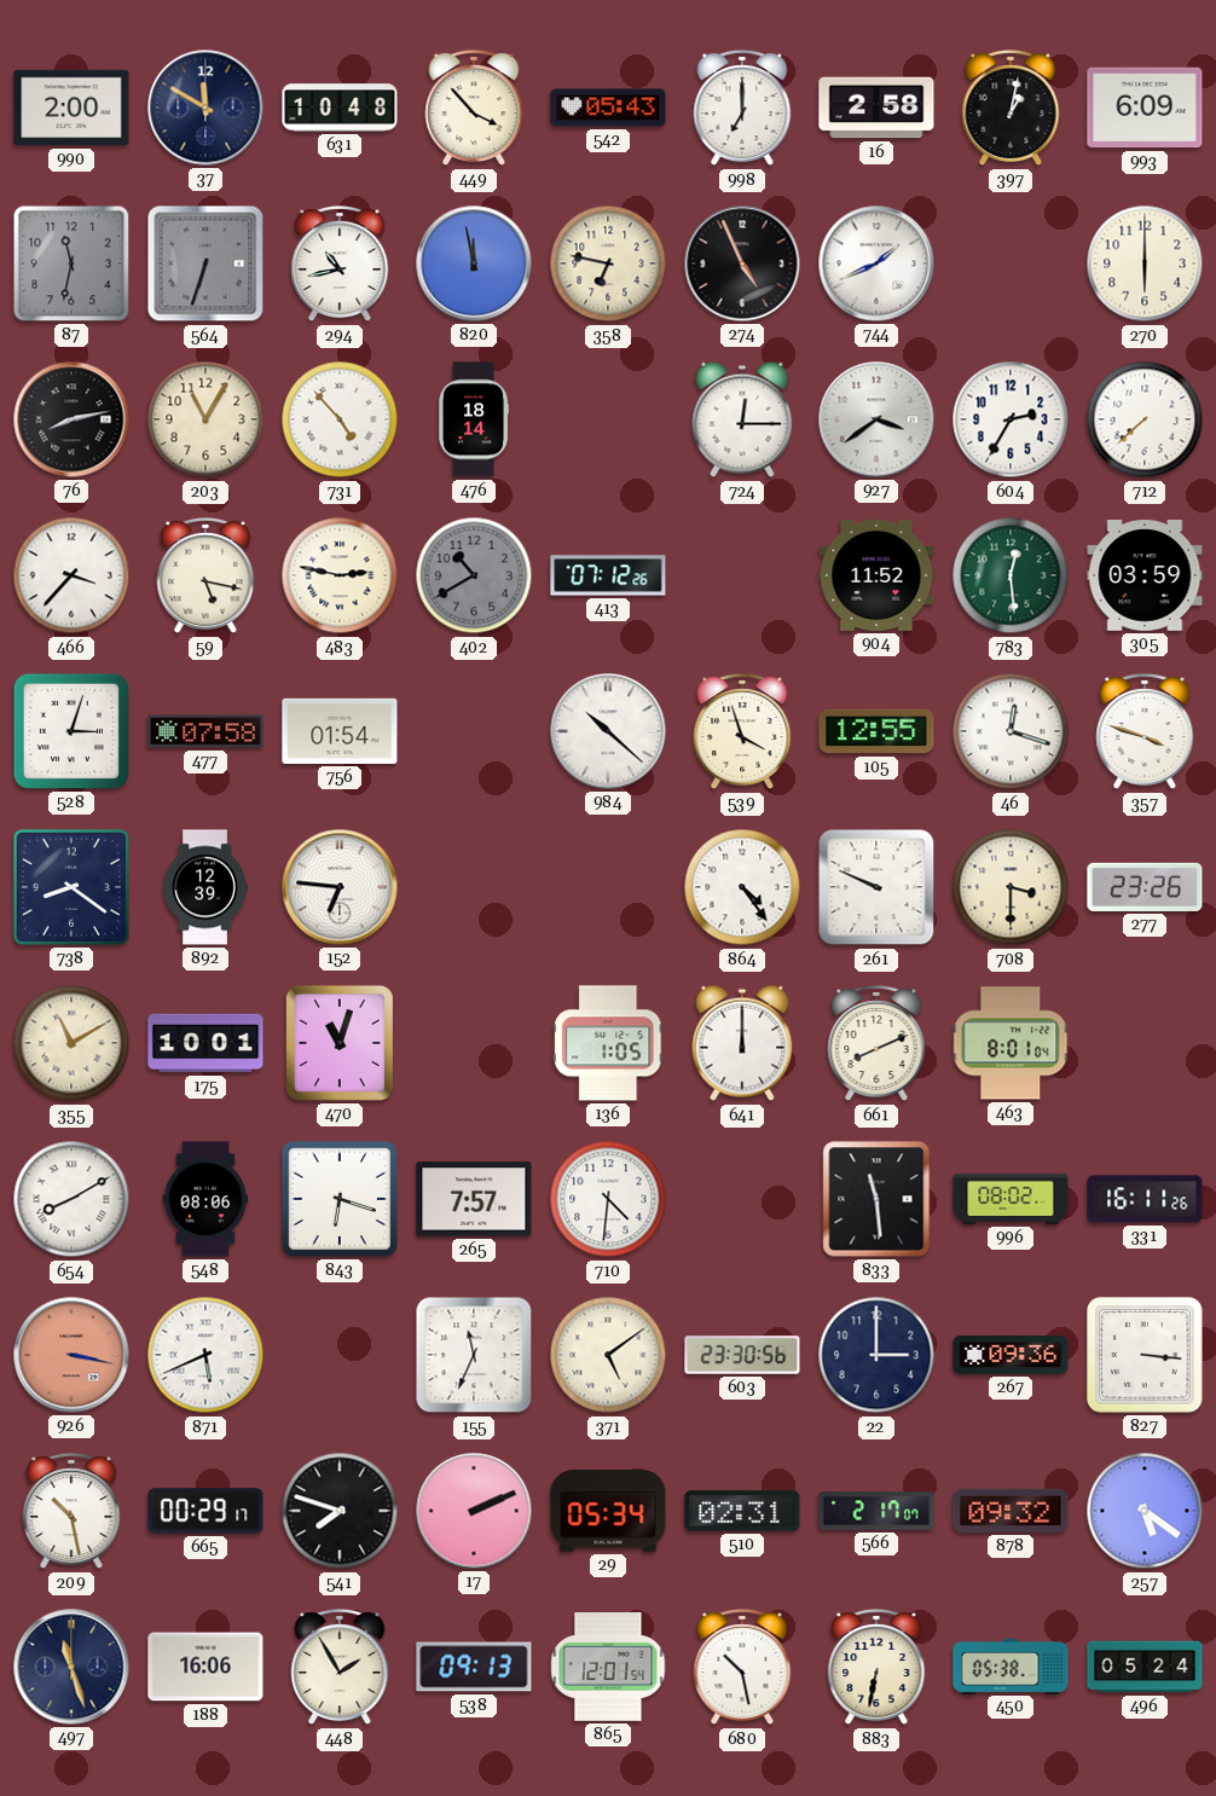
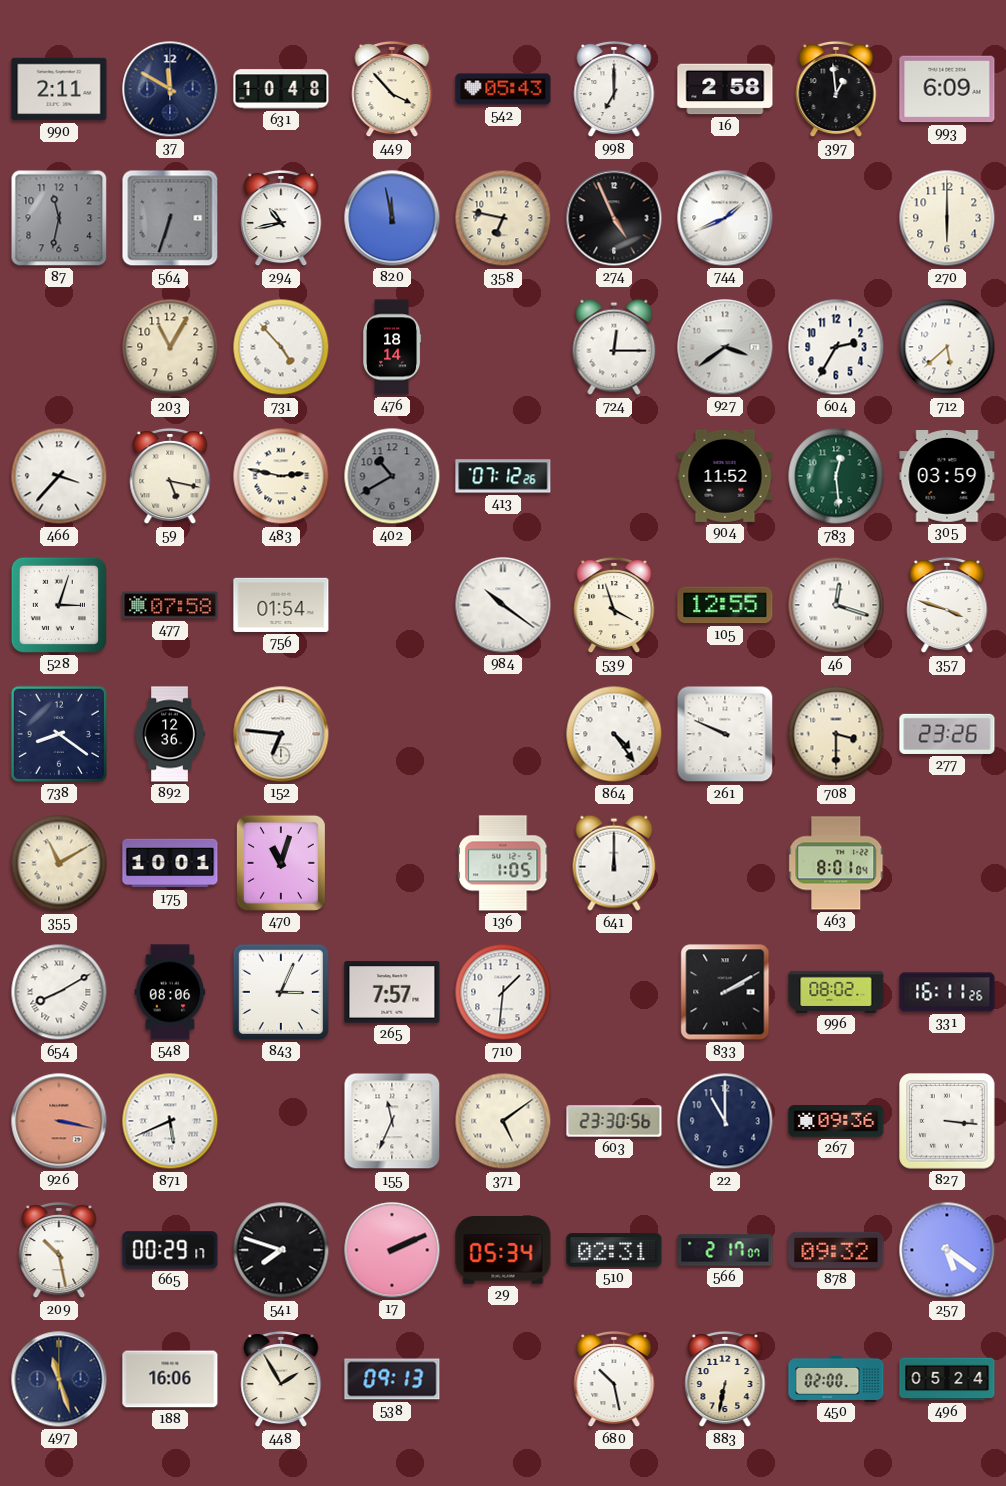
990: 2:00 -> 2:11
397: 1:02 -> 12:59
76: 8:13 -> none
712: 7:38 -> 5:38
984: 10:22 -> 10:21
892: 12:39 -> 12:36
661: 8:11 -> none
843: 6:18 -> 3:04
710: 4:31 -> 1:31
833: 11:29 -> 2:10
22: 3:00 -> 11:00
865: 12:01 -> none
450: 05:38 -> 02:00
